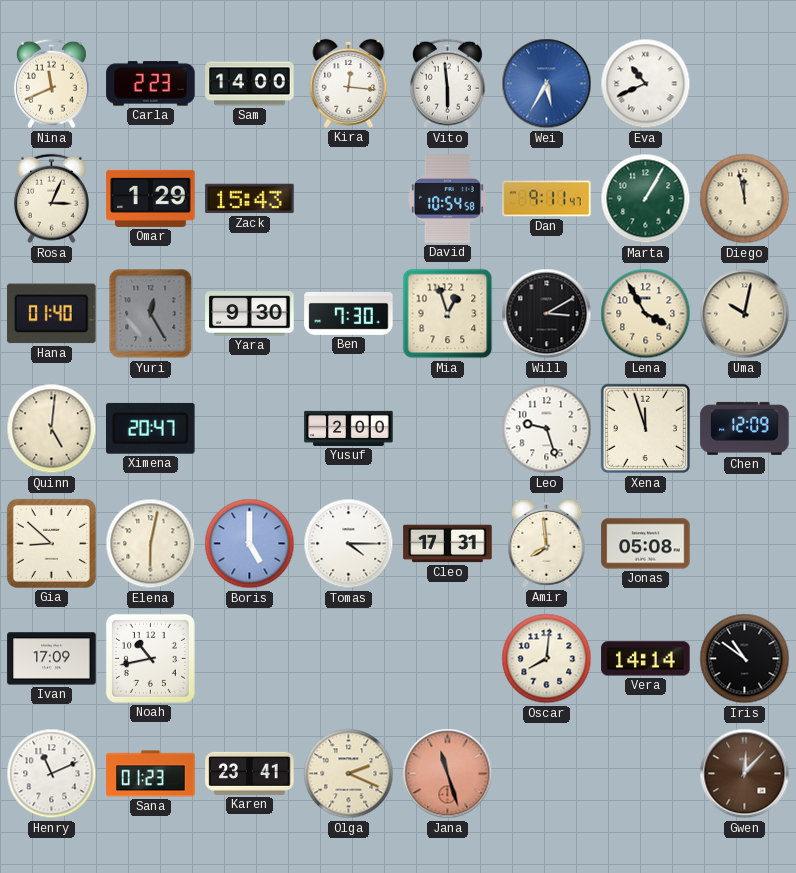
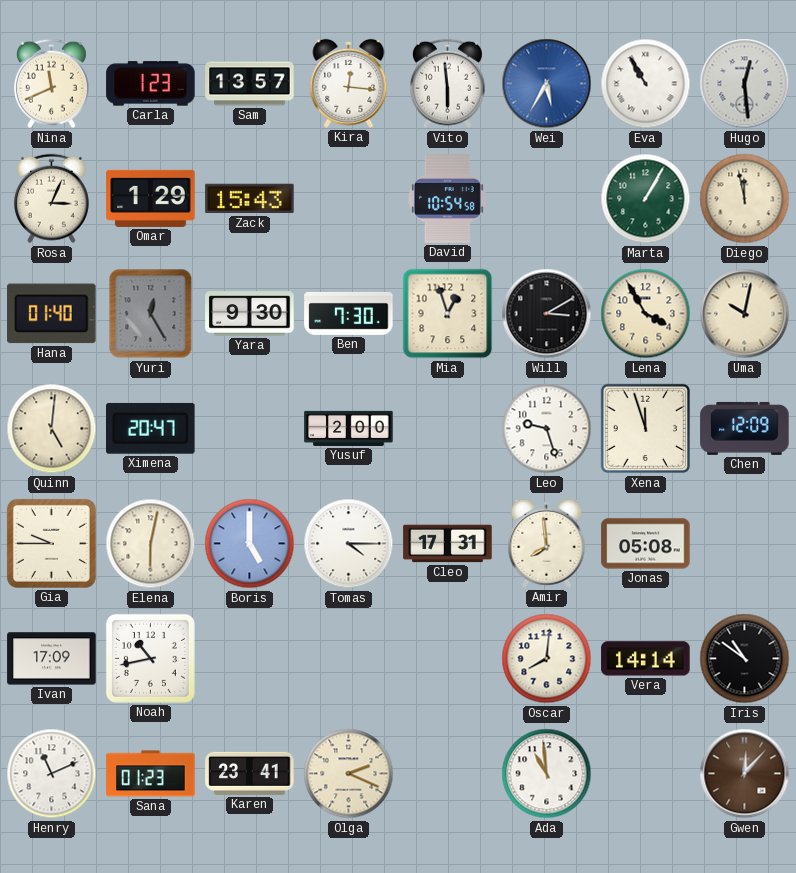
Carla: 2:23 -> 1:23
Sam: 14:00 -> 13:57
Eva: 10:41 -> 10:55
Hugo: none -> 12:29
Dan: 9:11 -> none
Gia: 8:52 -> 9:45
Jana: 11:27 -> none
Ada: none -> 10:59
